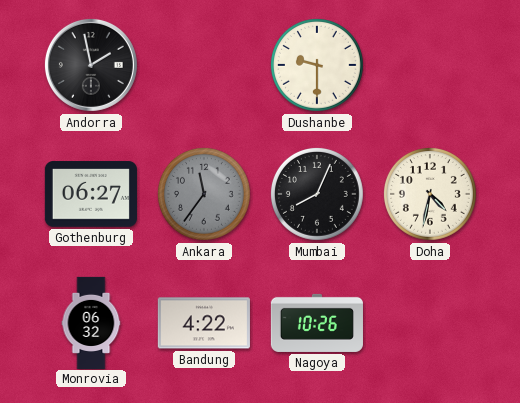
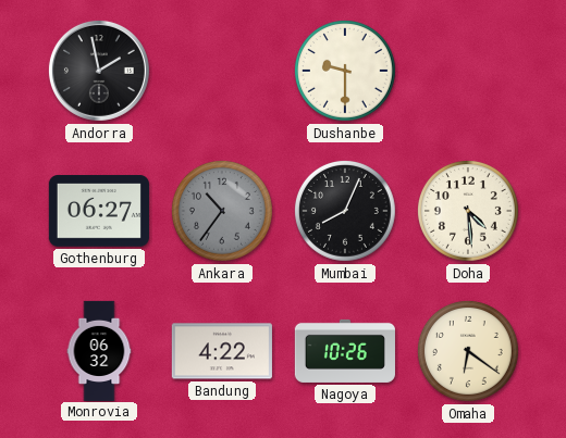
Ankara: 11:36 -> 10:36
Doha: 4:32 -> 4:29
Omaha: none -> 6:21
